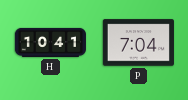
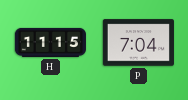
H: 10:41 -> 11:15
